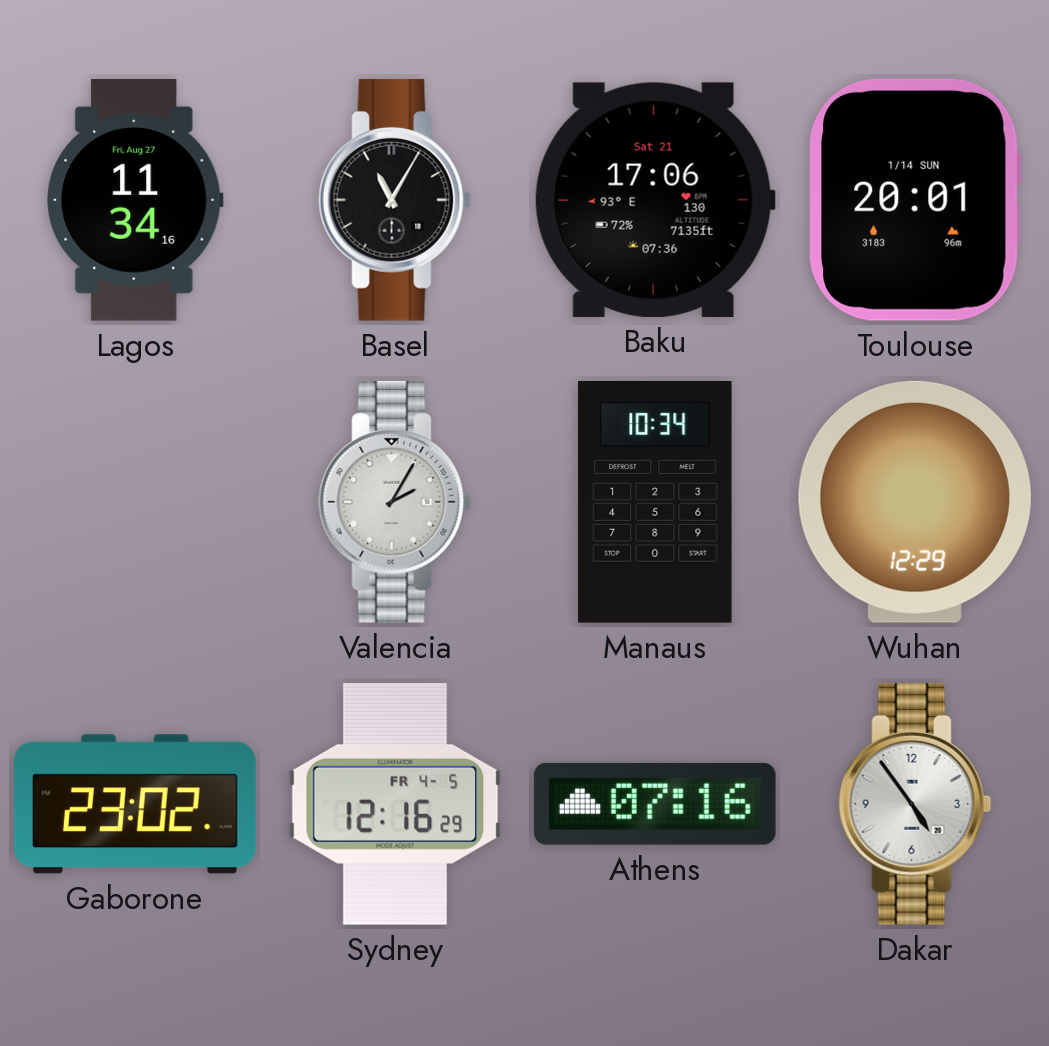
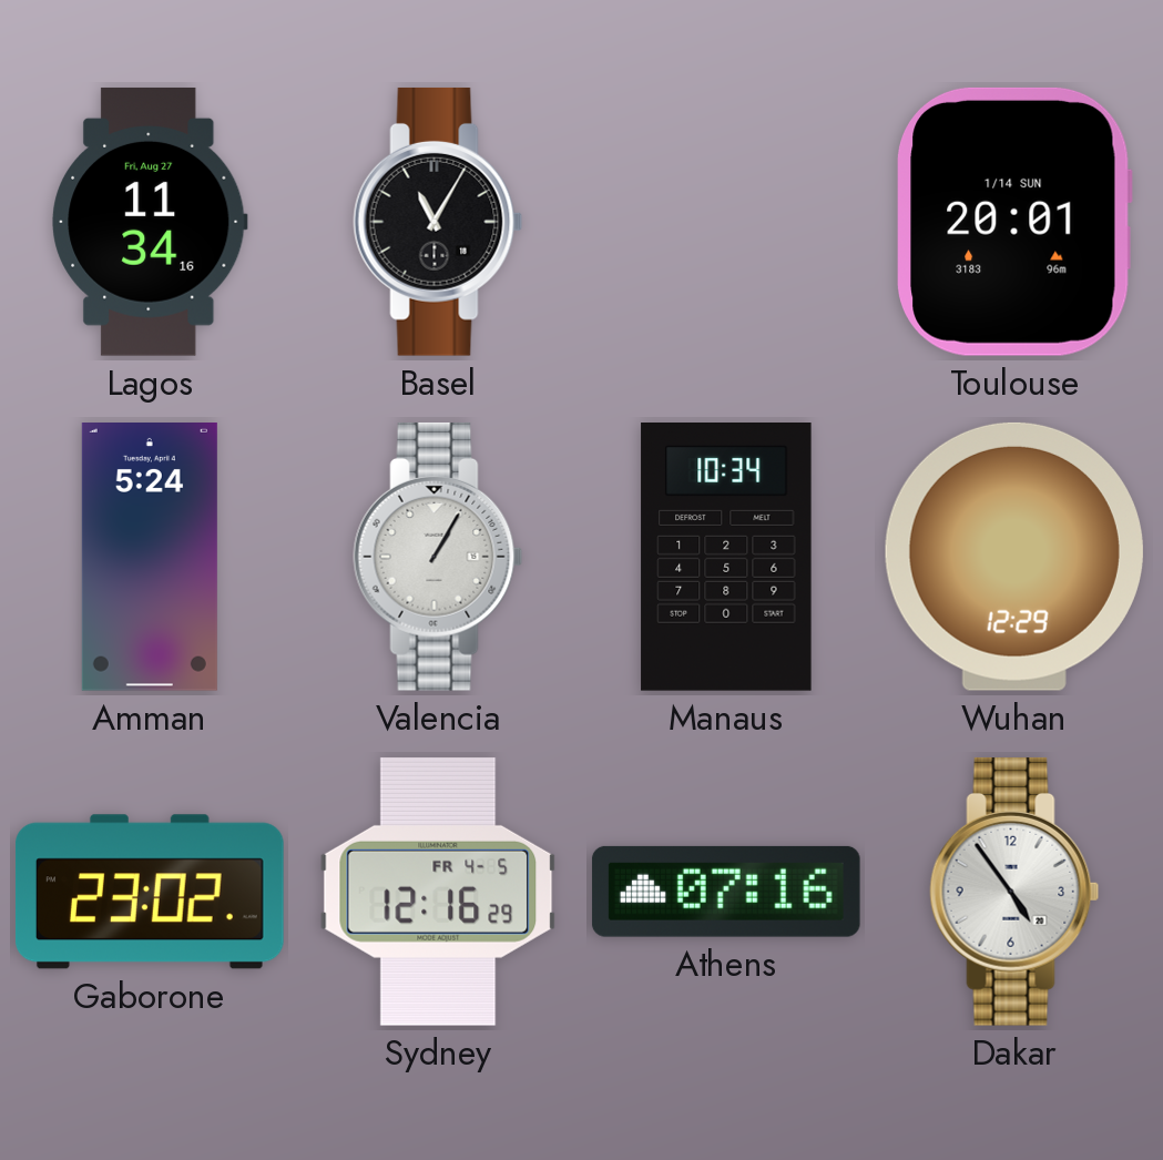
Baku: 17:06 -> none
Amman: none -> 5:24
Valencia: 2:05 -> 1:05
